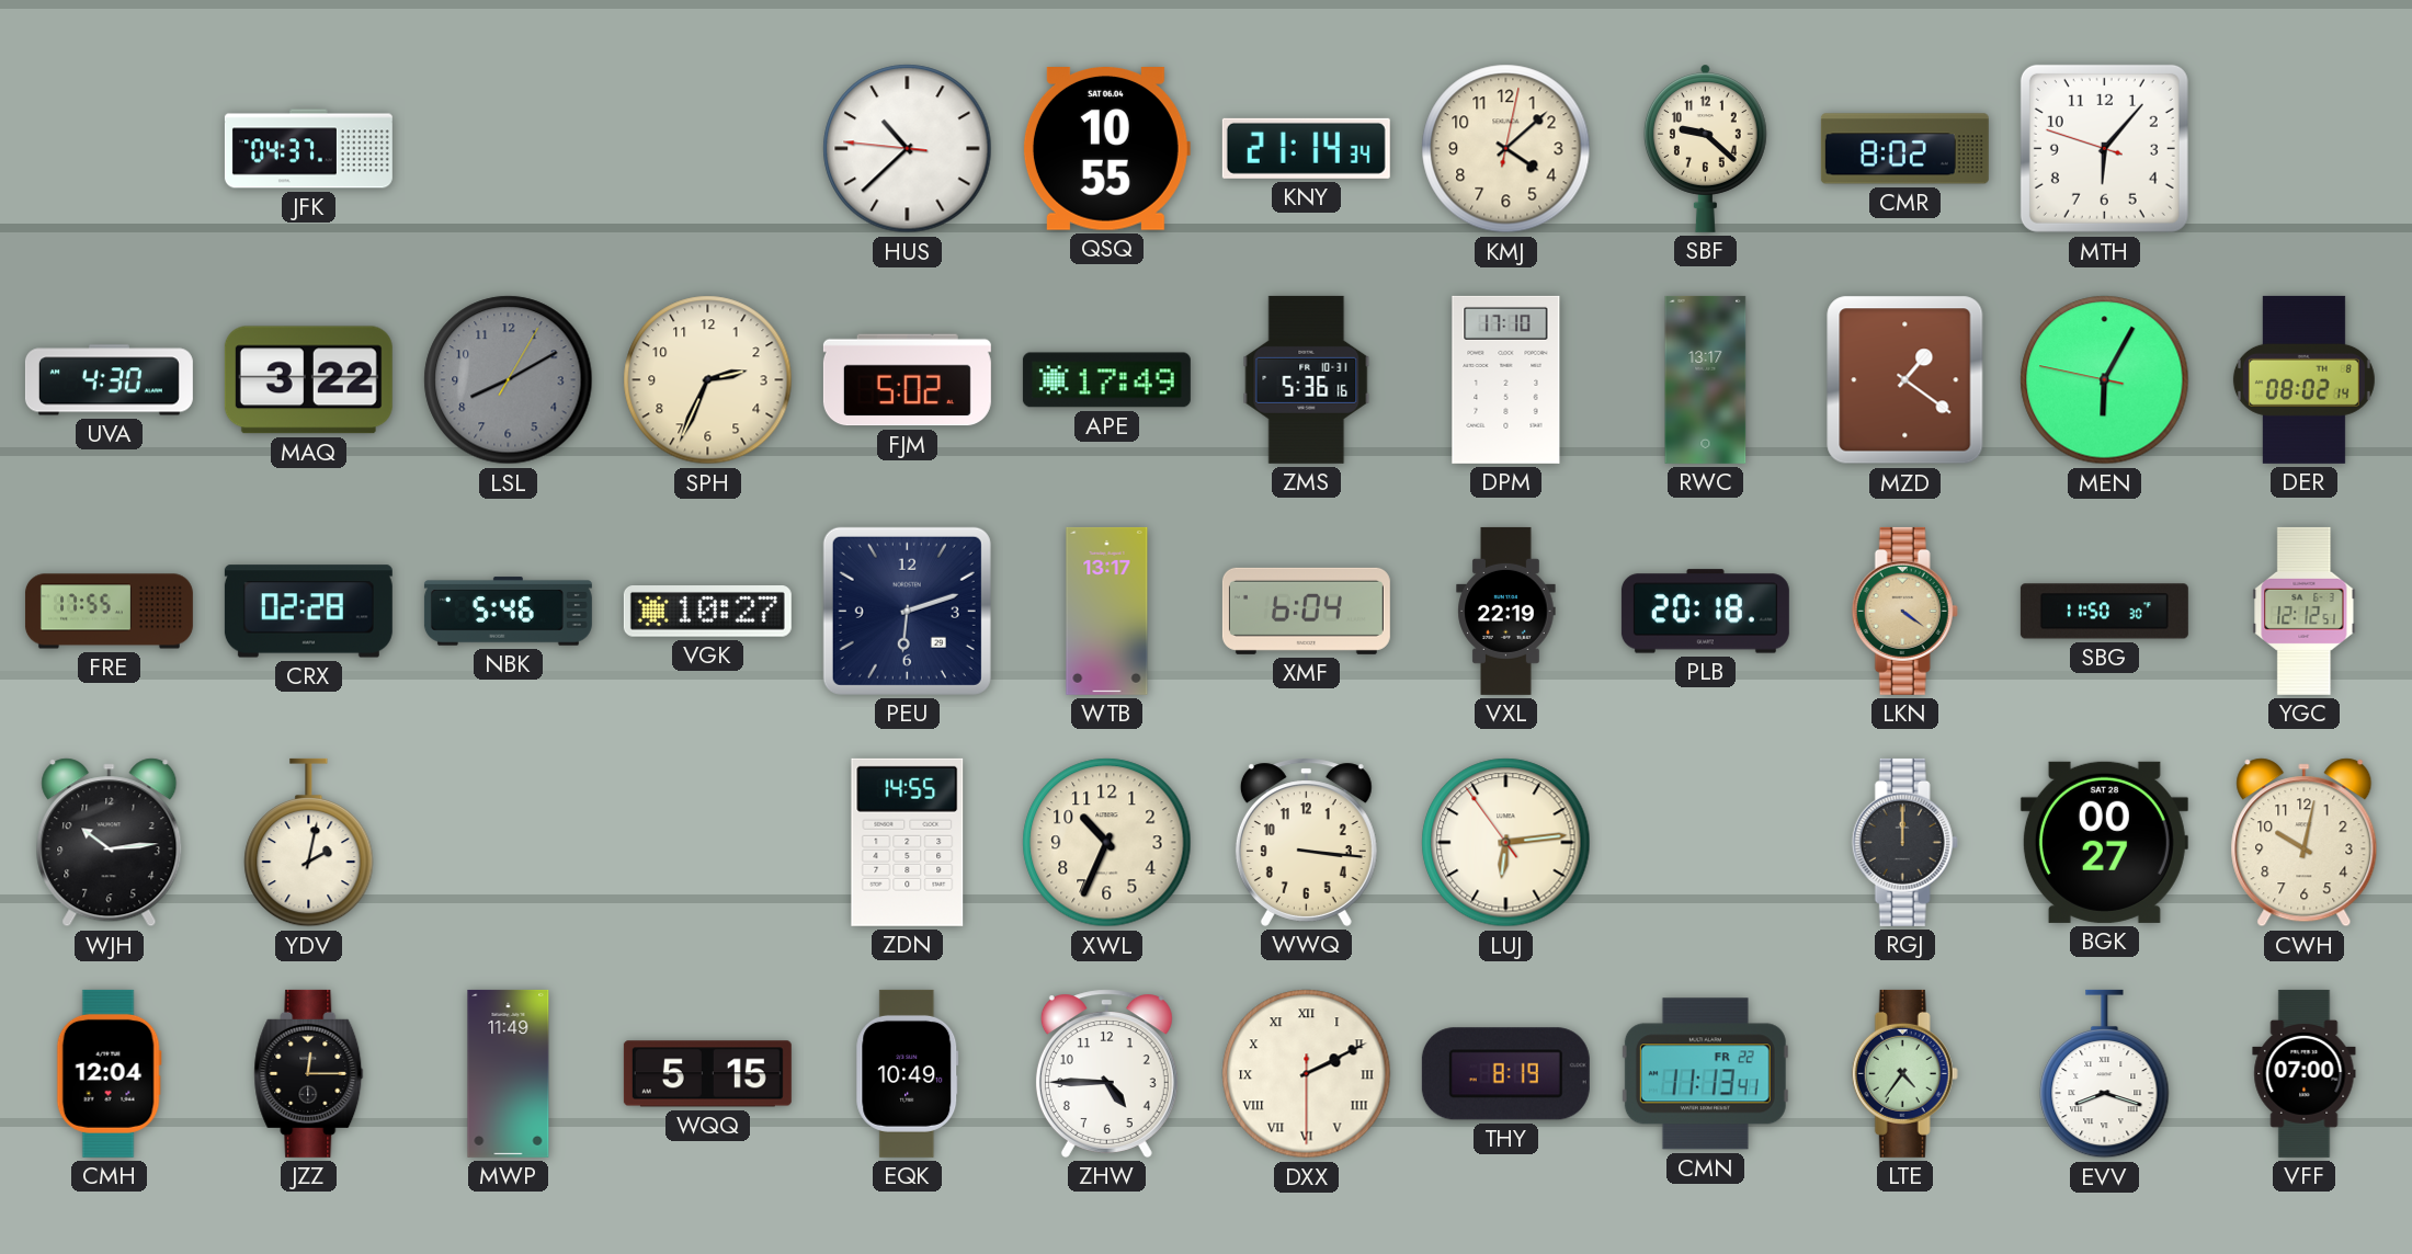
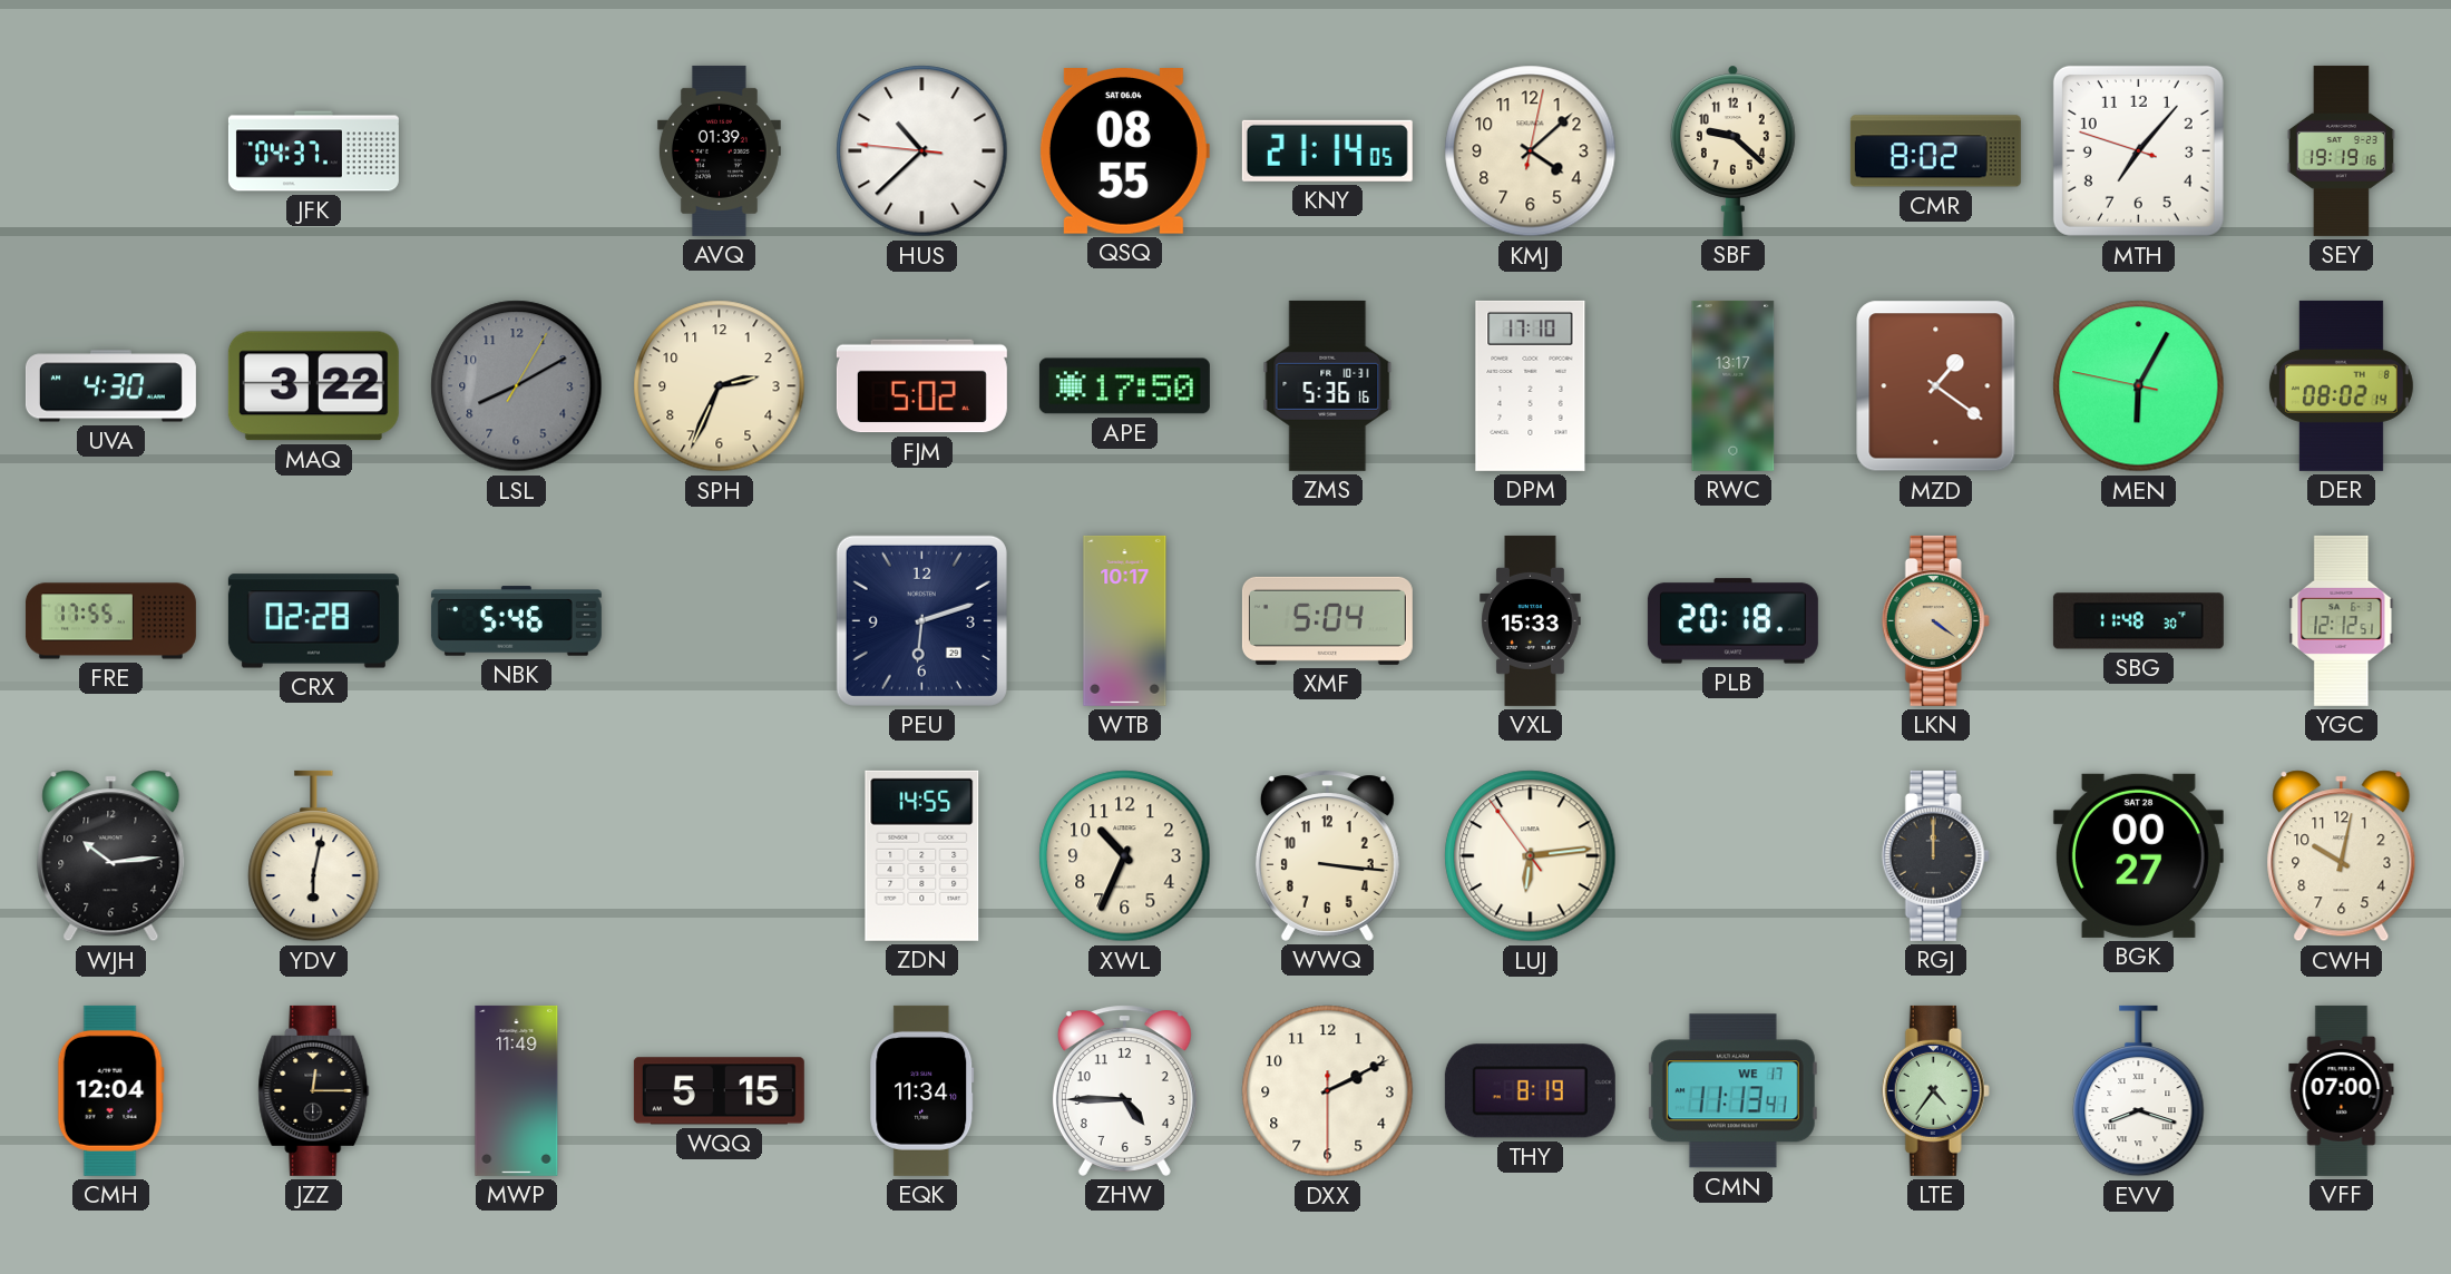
AVQ: none -> 01:39
QSQ: 10:55 -> 08:55
KNY: 21:14:34 -> 21:14:05
MTH: 6:06 -> 7:06
SEY: none -> 19:19
APE: 17:49 -> 17:50
VGK: 10:27 -> none
WTB: 13:17 -> 10:17
XMF: 6:04 -> 5:04
VXL: 22:19 -> 15:33
SBG: 11:50 -> 11:48
YDV: 2:02 -> 6:02
EQK: 10:49 -> 11:34
DXX numerals: Roman -> Arabic
CMN date: FR 22 -> WE 17
